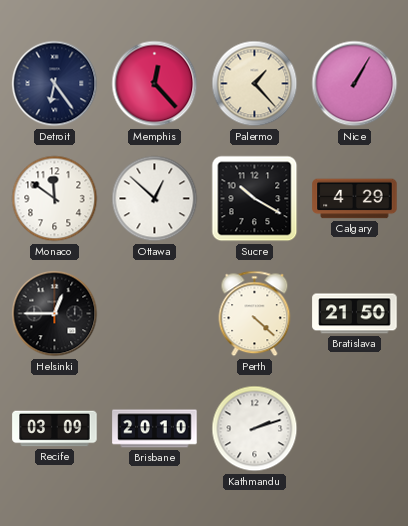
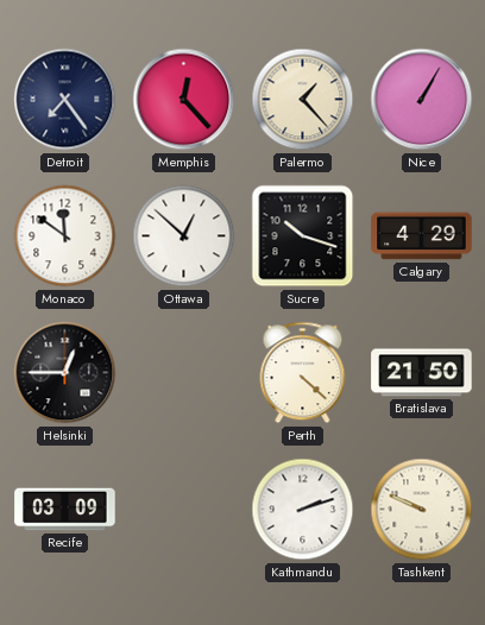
Detroit: 6:24 -> 7:24
Sucre: 10:20 -> 10:18
Brisbane: 20:10 -> none
Tashkent: none -> 9:49
